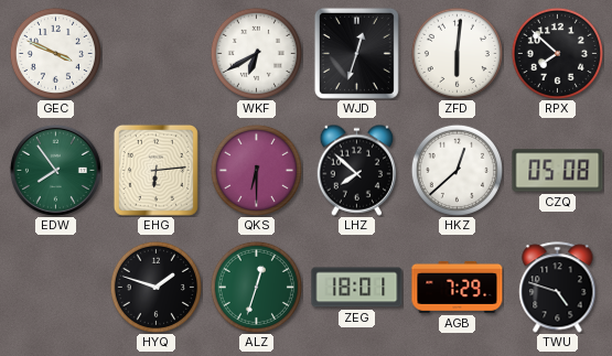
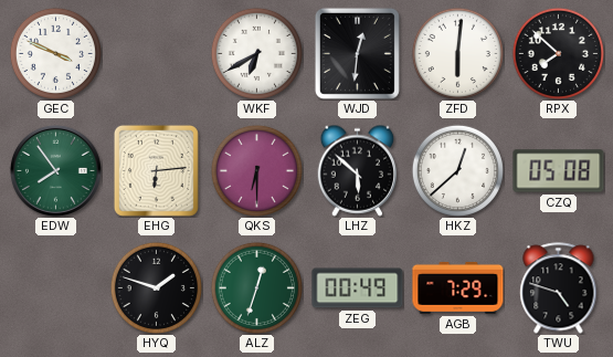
WJD: 12:33 -> 12:31
LHZ: 7:52 -> 5:52
ZEG: 18:01 -> 00:49
